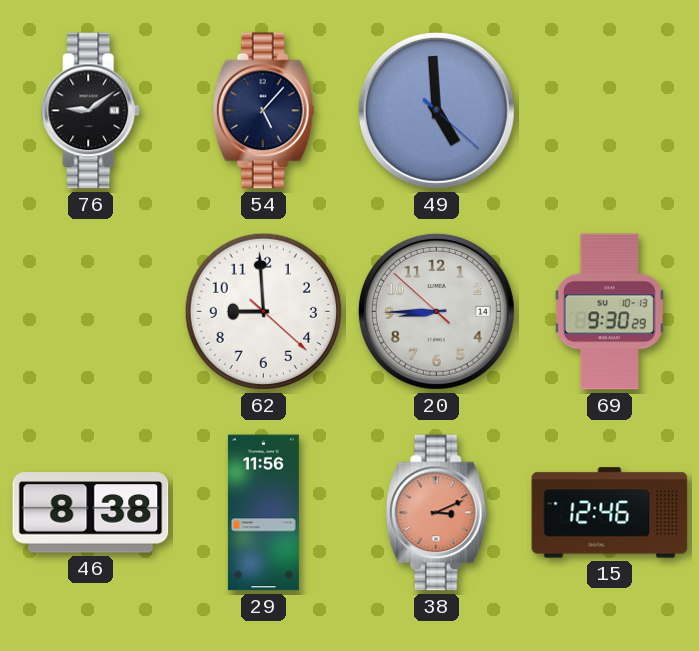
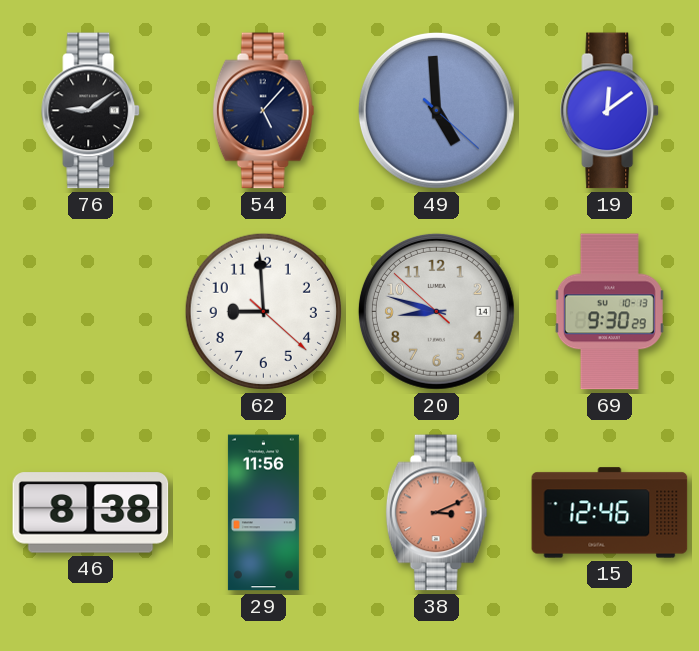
19: none -> 12:09
20: 8:44 -> 8:47
